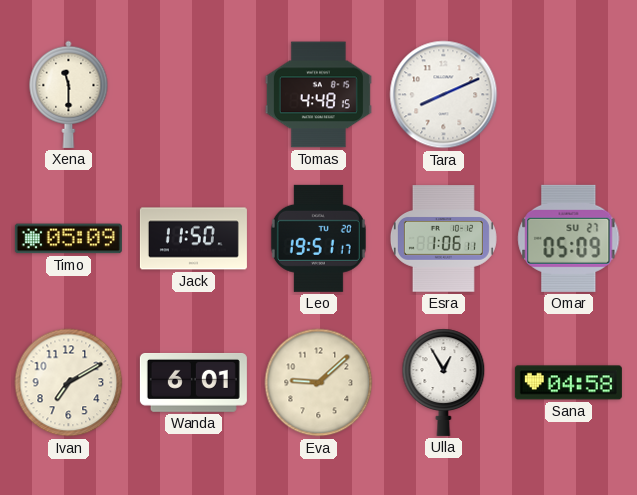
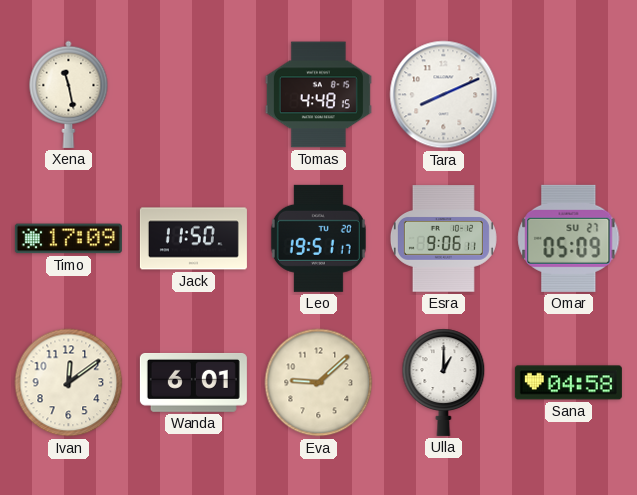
Xena: 11:30 -> 11:28
Timo: 05:09 -> 17:09
Esra: 1:06 -> 9:06
Ivan: 7:10 -> 12:09
Ulla: 12:55 -> 1:00
